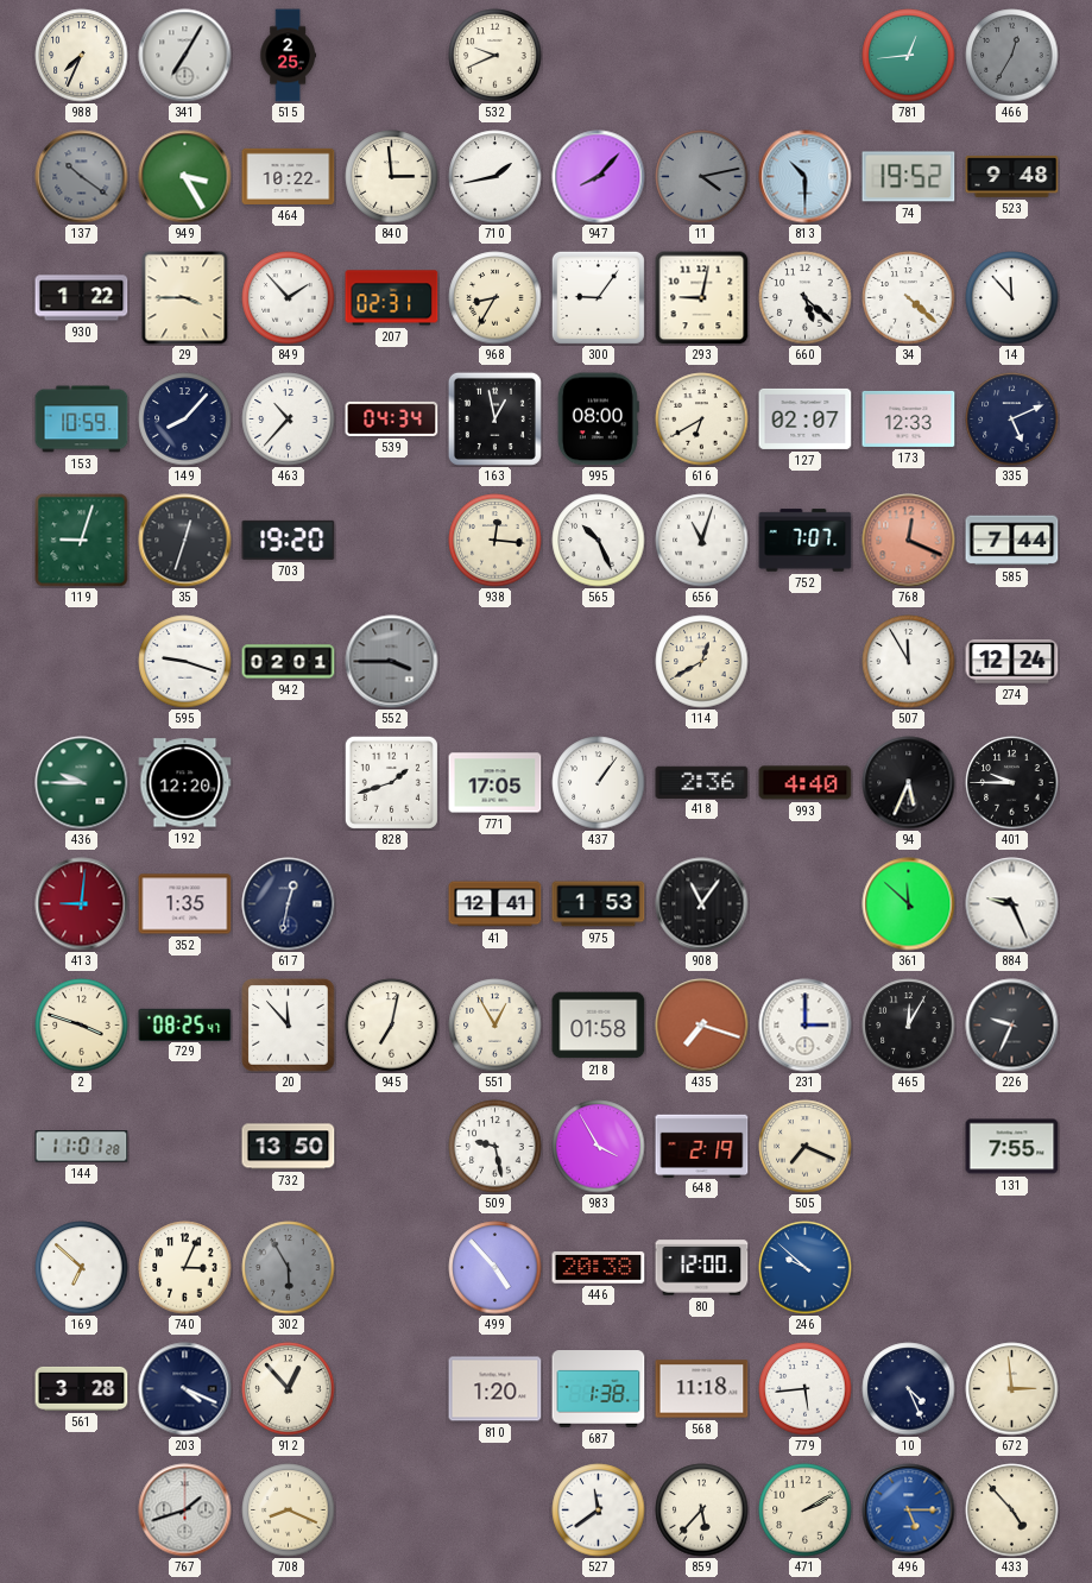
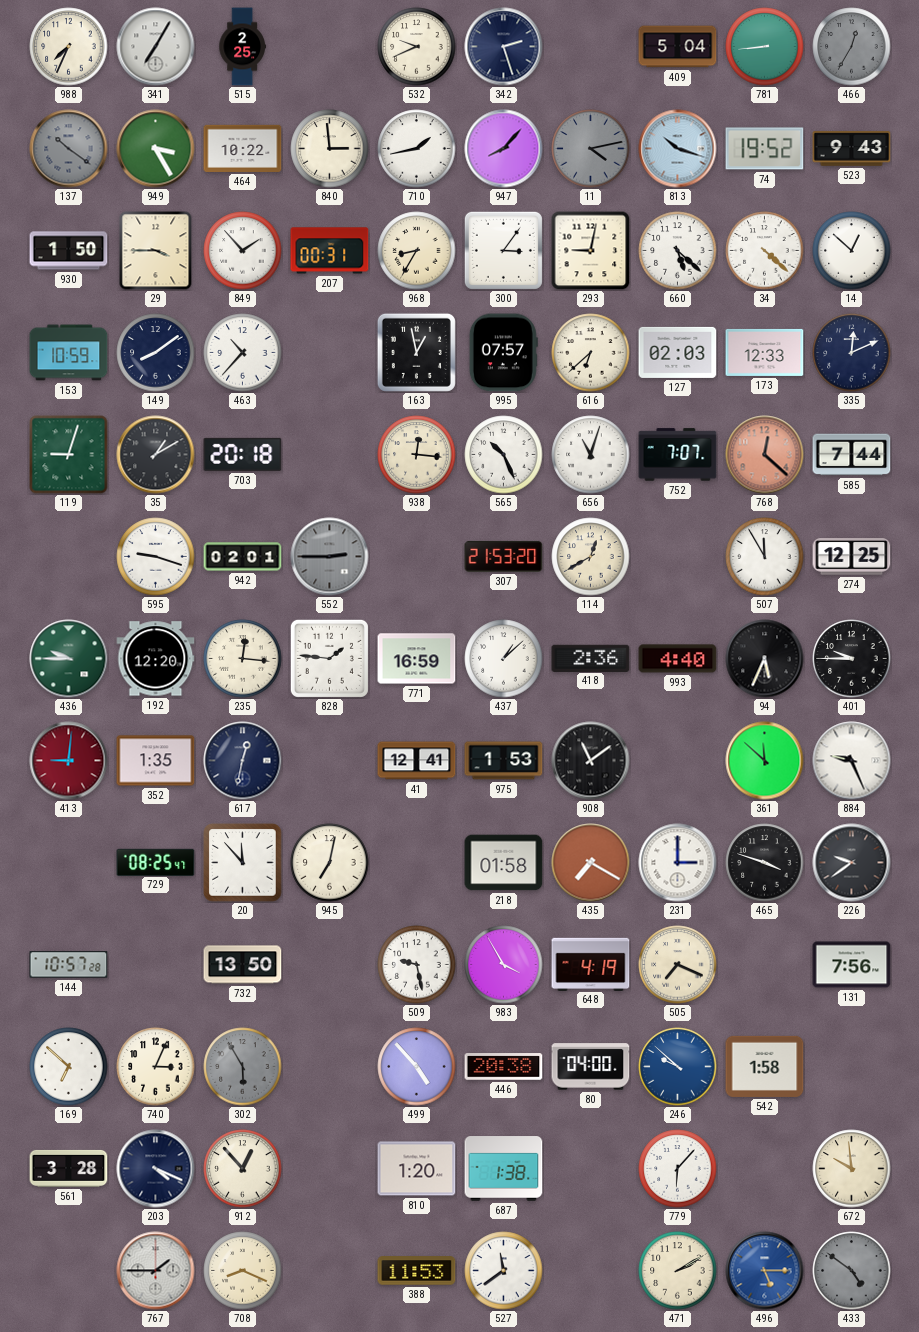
342: none -> 2:27
409: none -> 5:04
781: 12:44 -> 8:44
813: 10:30 -> 10:18
523: 9:48 -> 9:43
930: 1:22 -> 1:50
207: 02:31 -> 00:31
300: 9:06 -> 3:06
14: 11:53 -> 12:52
149: 8:07 -> 8:09
539: 04:34 -> none
995: 08:00 -> 07:57
616: 6:40 -> 6:38
127: 02:07 -> 02:03
335: 5:11 -> 12:11
35: 12:33 -> 1:10
703: 19:20 -> 20:18
768: 12:19 -> 12:22
552: 3:45 -> 2:45
307: none -> 21:53
274: 12:24 -> 12:25
235: none -> 12:16
828: 1:42 -> 1:46
771: 17:05 -> 16:59
437: 1:06 -> 1:08
908: 11:06 -> 11:09
2: 3:48 -> none
551: 12:55 -> none
435: 7:18 -> 7:20
465: 12:05 -> 3:48
226: 9:34 -> 9:39
144: 11:01 -> 10:57
648: 2:19 -> 4:19
131: 7:55 -> 7:56
80: 12:00 -> 04:00
542: none -> 1:58
568: 11:18 -> none
779: 5:44 -> 6:07
10: 4:26 -> none
672: 2:59 -> 9:59
767: 1:42 -> 1:45
388: none -> 11:53
859: 5:37 -> none
433: 4:53 -> 4:51
433 dial: cream -> grey
